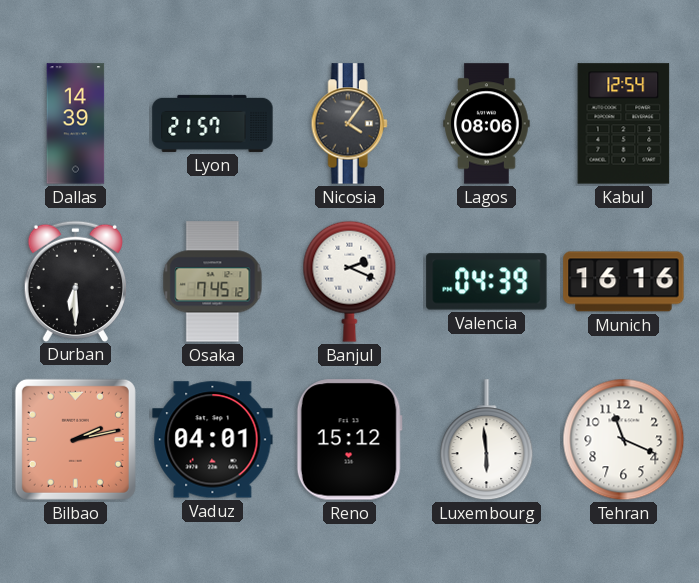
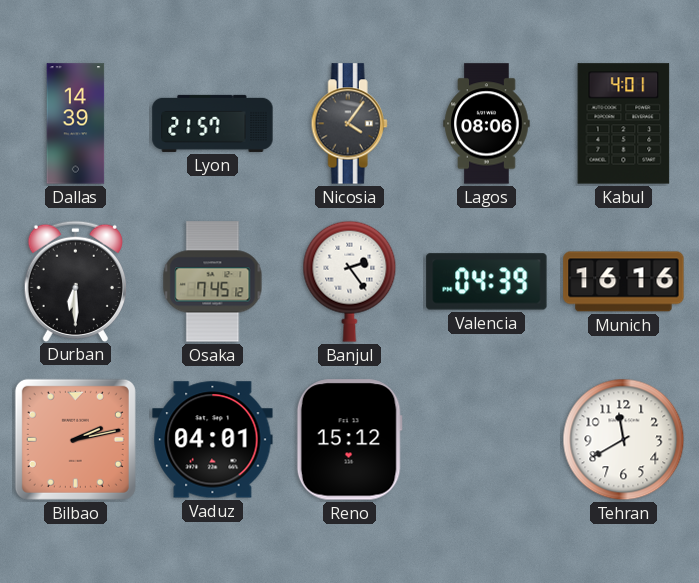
Kabul: 12:54 -> 4:01
Banjul: 2:19 -> 2:24
Luxembourg: 5:59 -> none
Tehran: 11:19 -> 11:40
